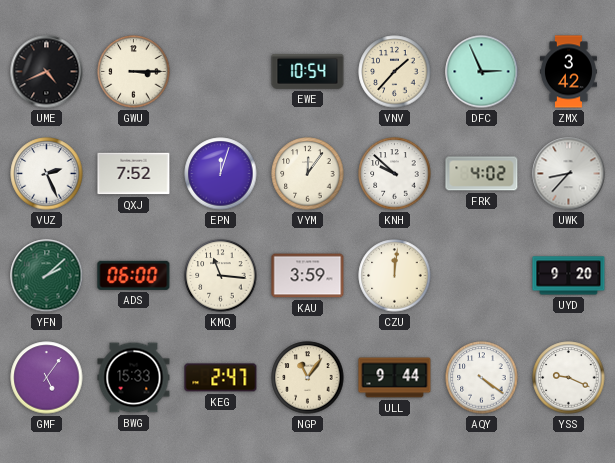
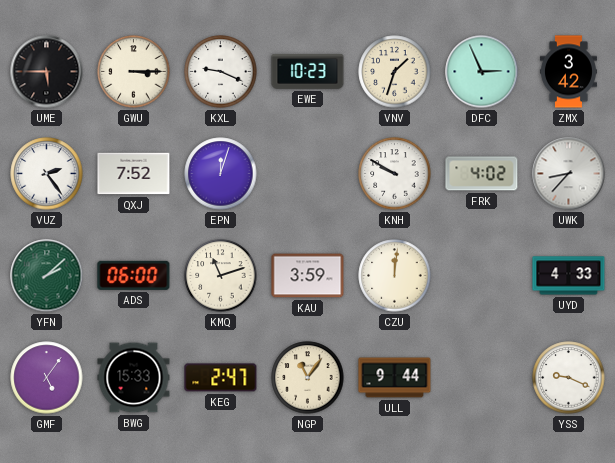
UME: 4:41 -> 5:45
KXL: none -> 9:19
EWE: 10:54 -> 10:23
VNV: 1:37 -> 1:33
VUZ: 2:26 -> 2:24
VYM: 12:06 -> none
KNH: 9:52 -> 9:50
KMQ: 11:16 -> 11:12
UYD: 9:20 -> 4:33
AQY: 4:21 -> none
